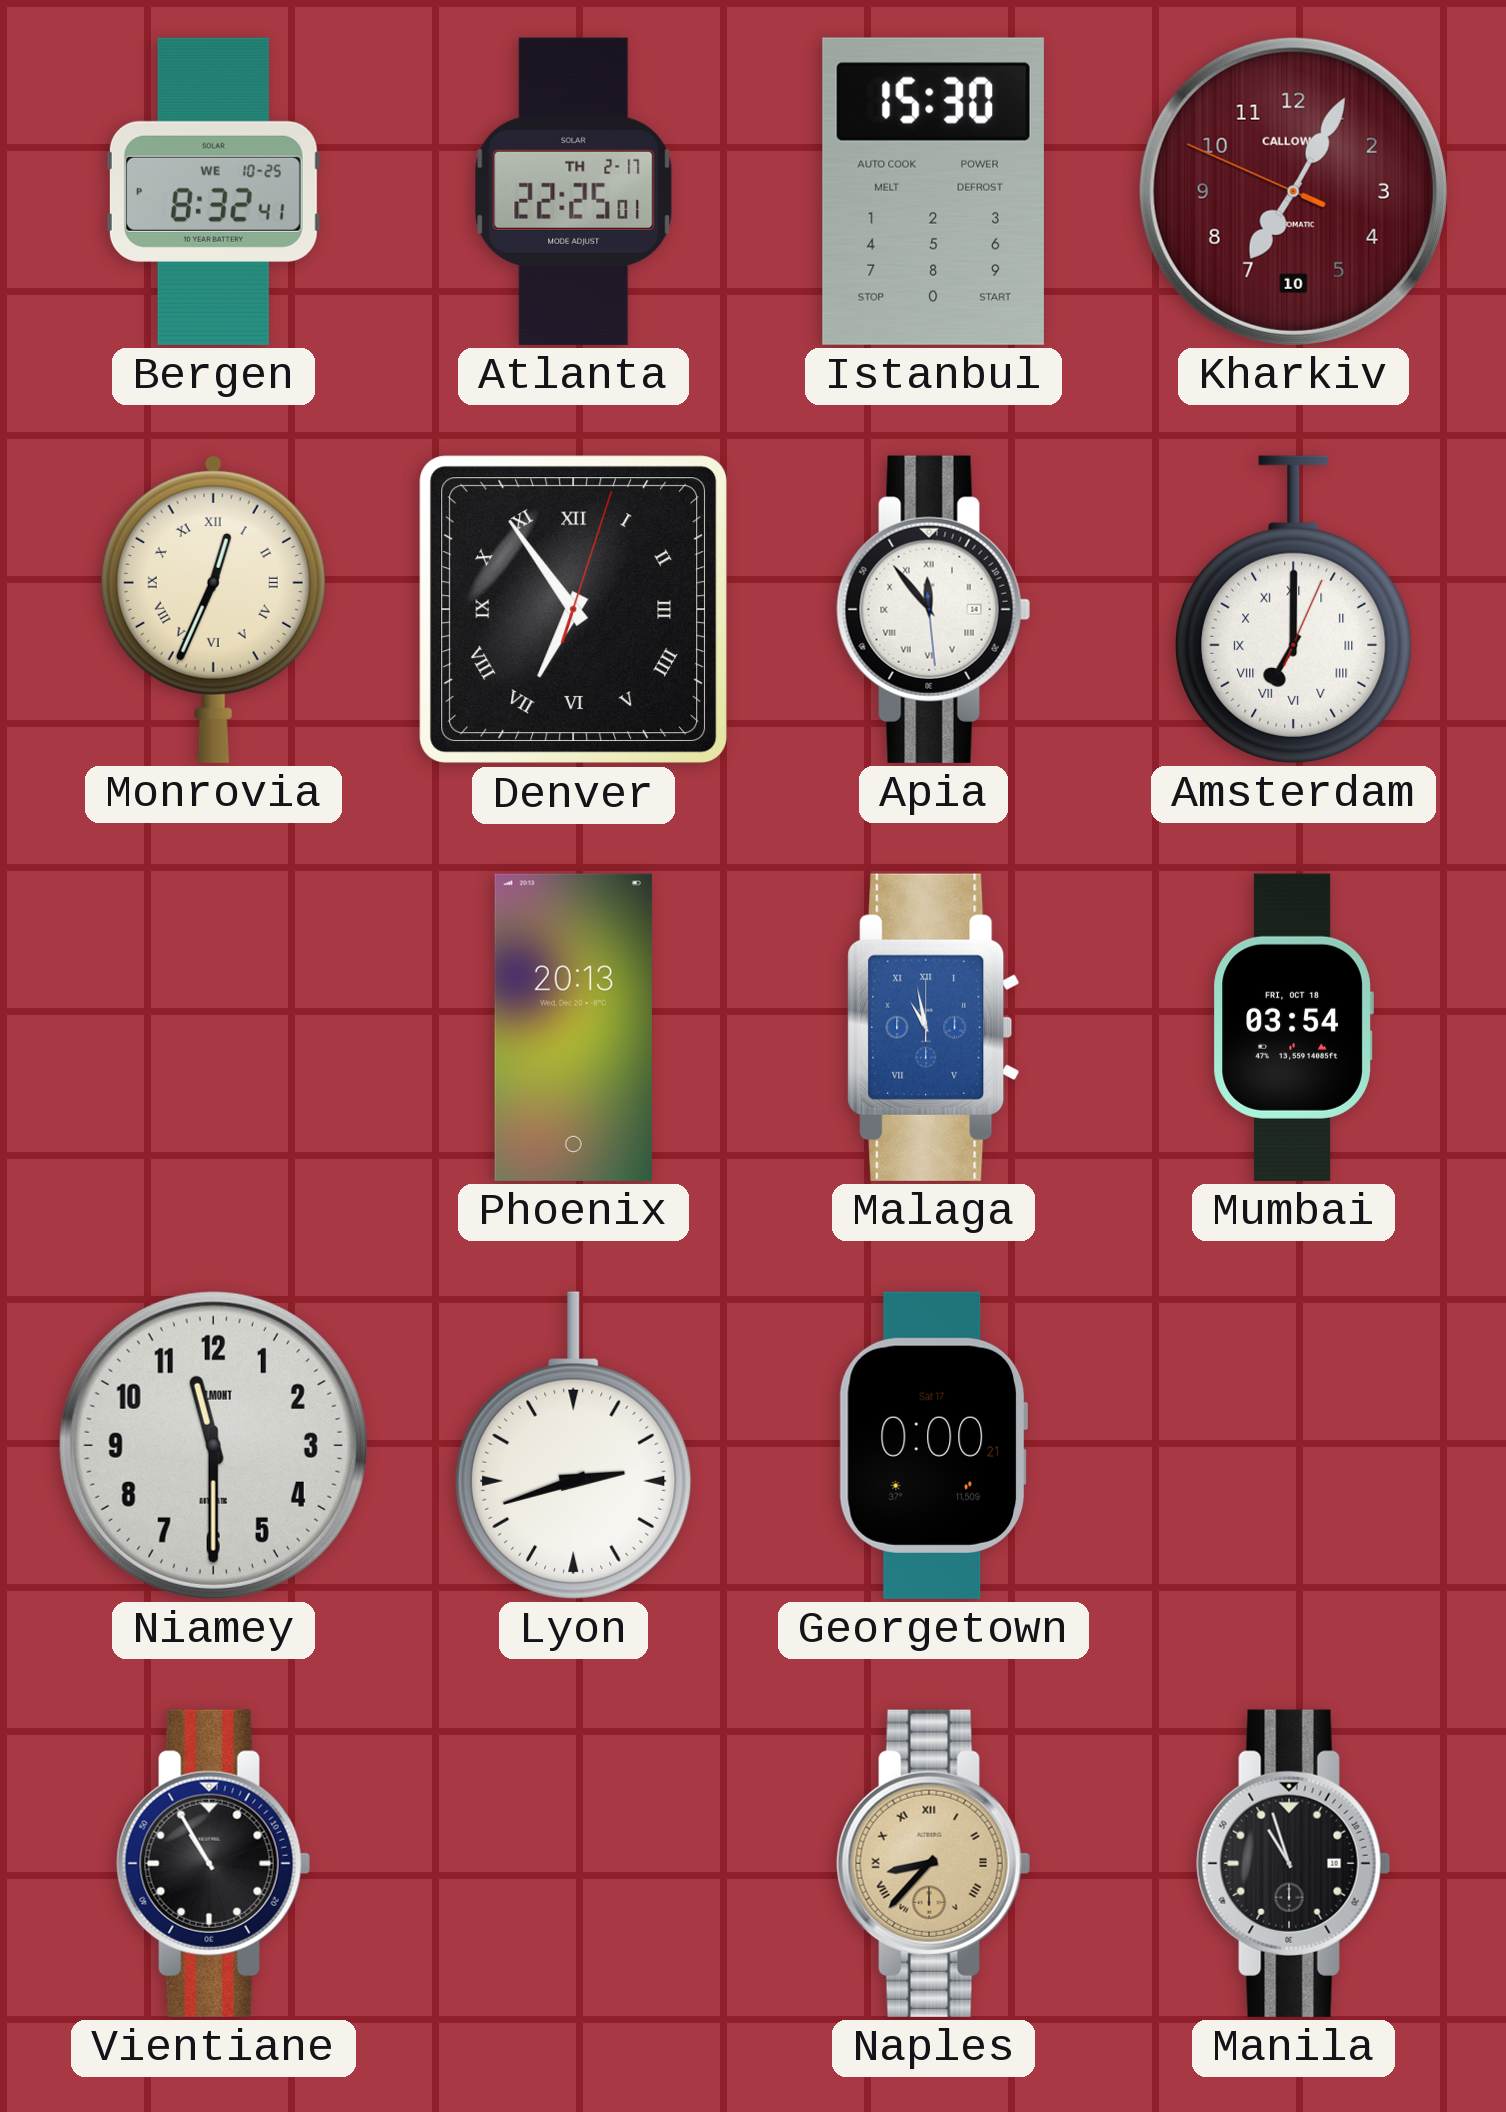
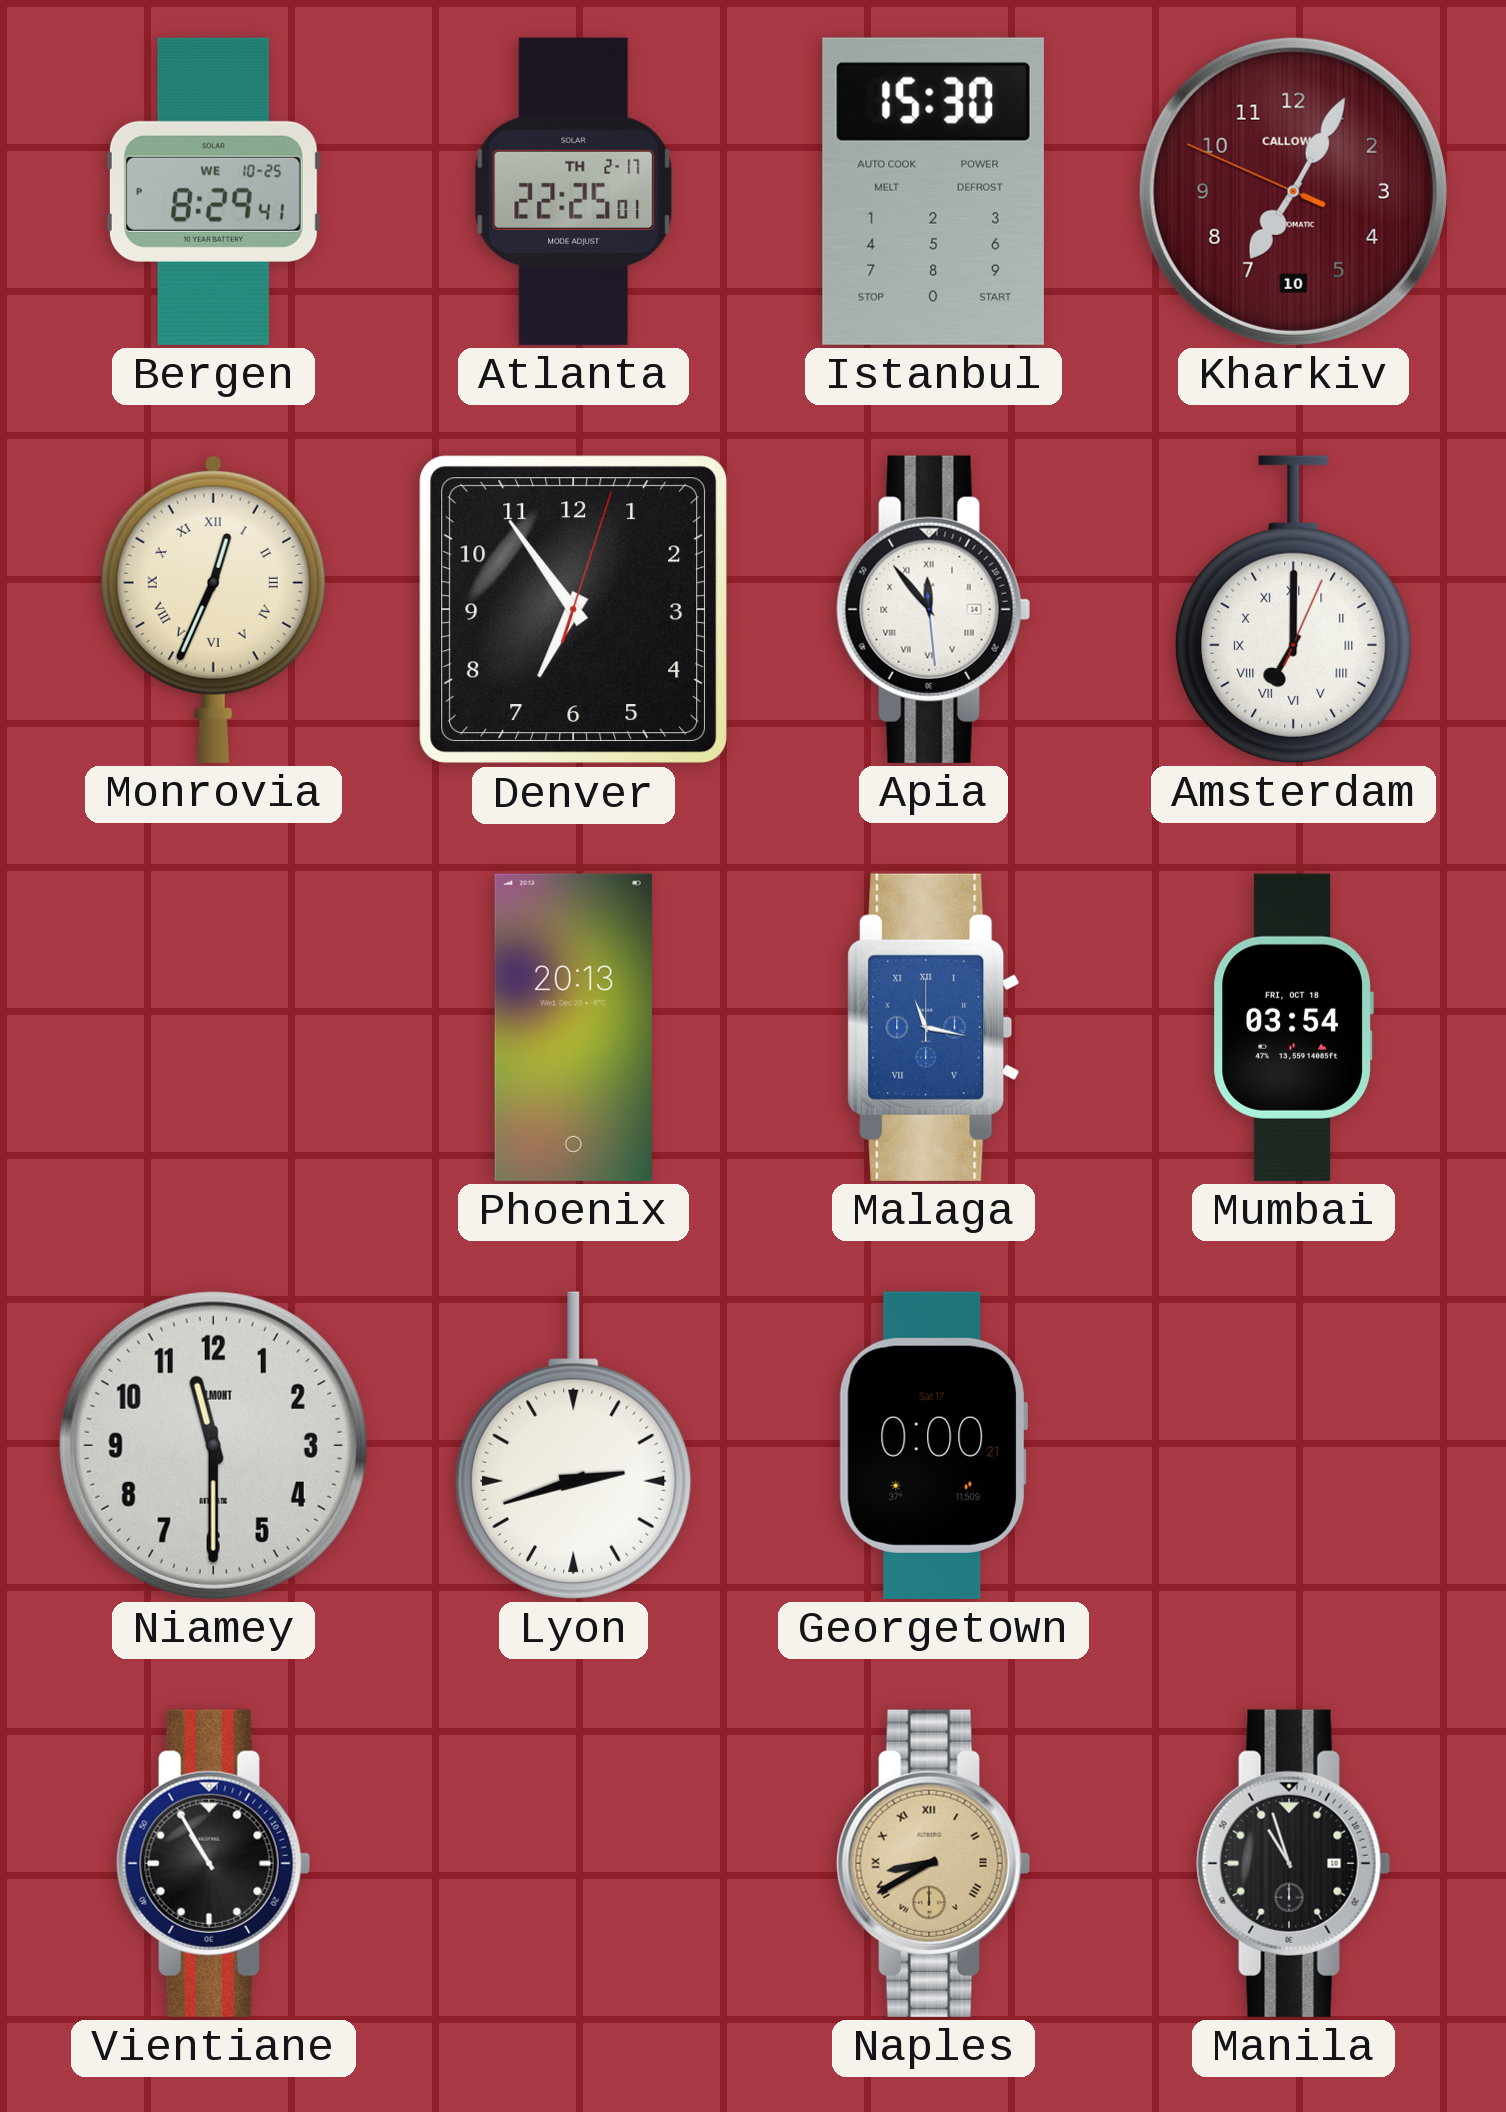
Bergen: 8:32 -> 8:29
Denver numerals: Roman -> Arabic
Malaga: 10:58 -> 11:17
Naples: 8:37 -> 8:40
